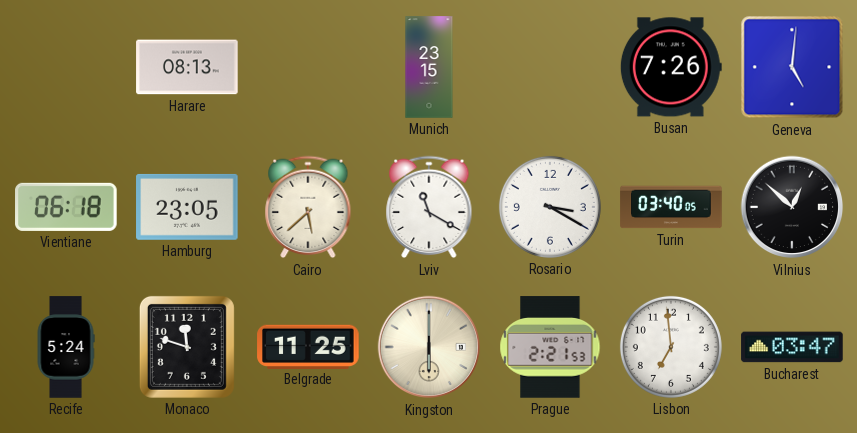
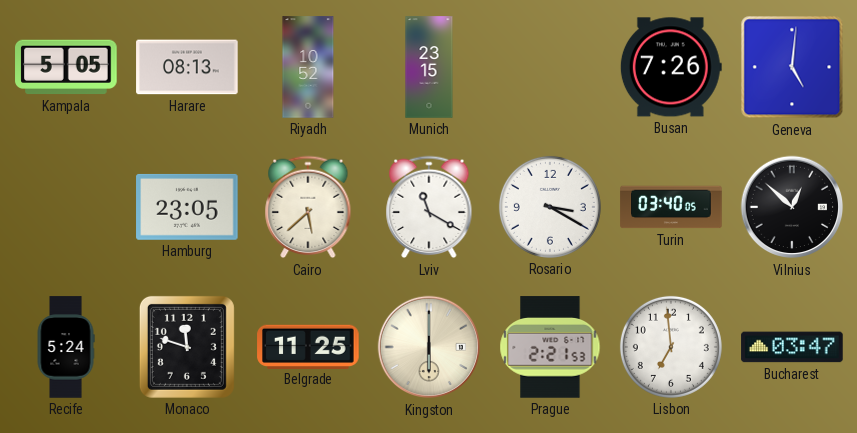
Kampala: none -> 5:05
Riyadh: none -> 10:52
Vientiane: 06:18 -> none
